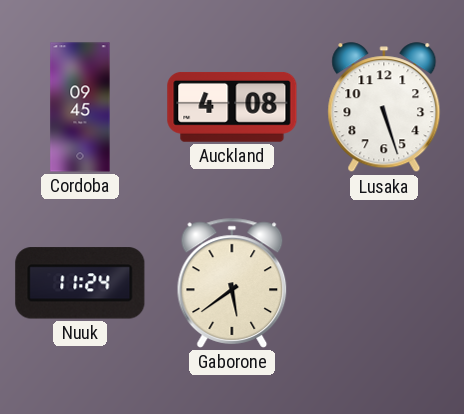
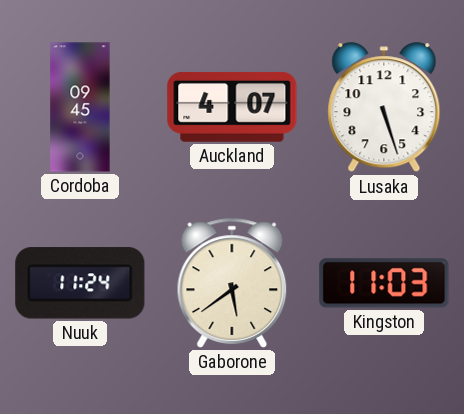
Auckland: 4:08 -> 4:07
Kingston: none -> 11:03
